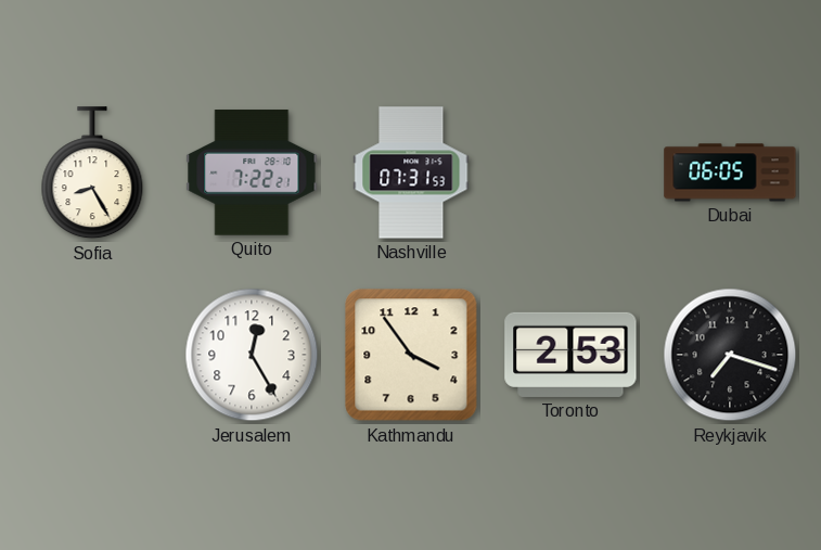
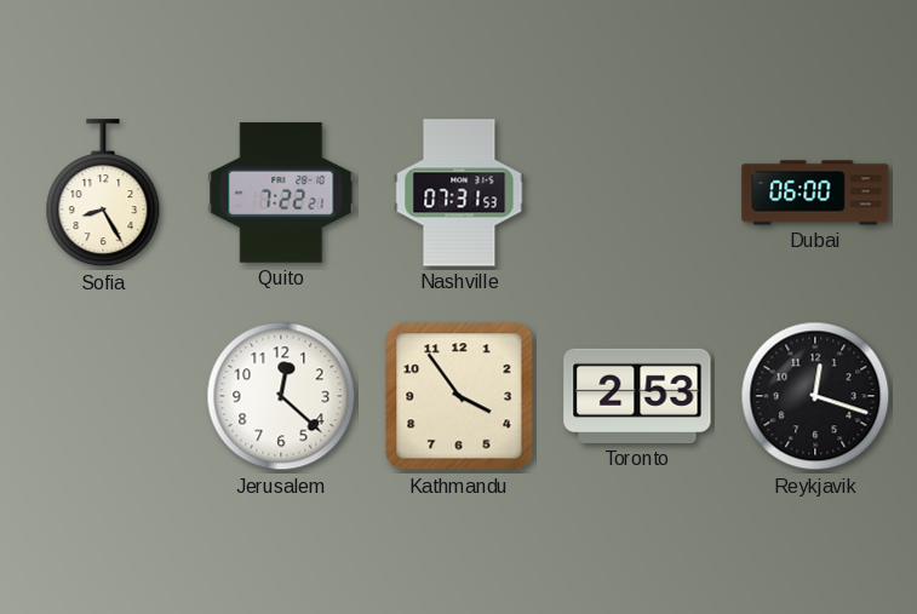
Dubai: 06:05 -> 06:00
Jerusalem: 12:25 -> 12:22
Reykjavik: 7:18 -> 12:18
